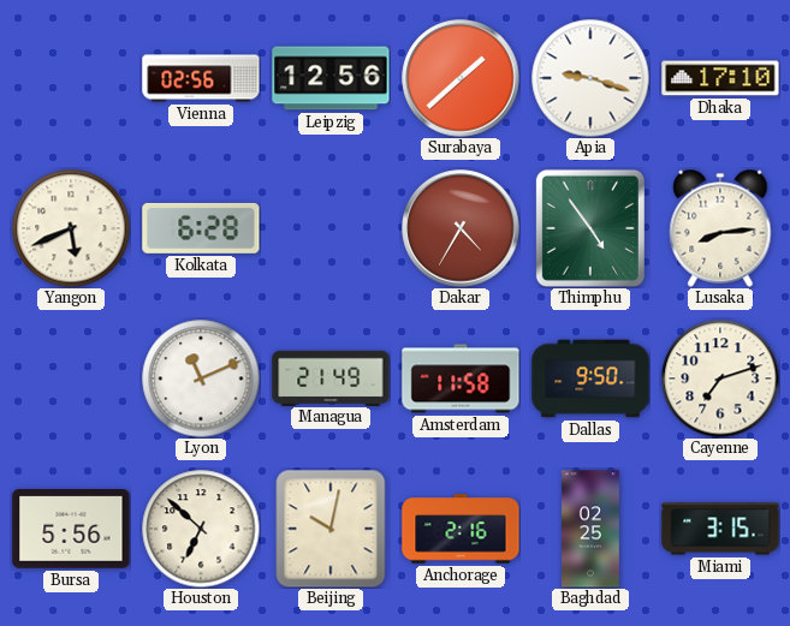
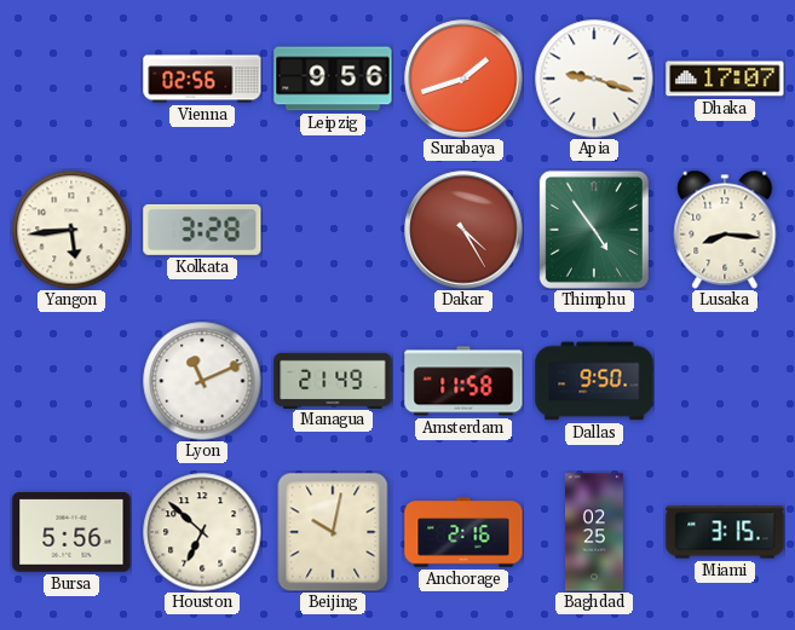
Leipzig: 12:56 -> 9:56
Surabaya: 1:38 -> 1:42
Dhaka: 17:10 -> 17:07
Yangon: 5:41 -> 5:44
Kolkata: 6:28 -> 3:28
Dakar: 4:35 -> 4:25
Lusaka: 8:14 -> 8:16
Cayenne: 7:12 -> none
